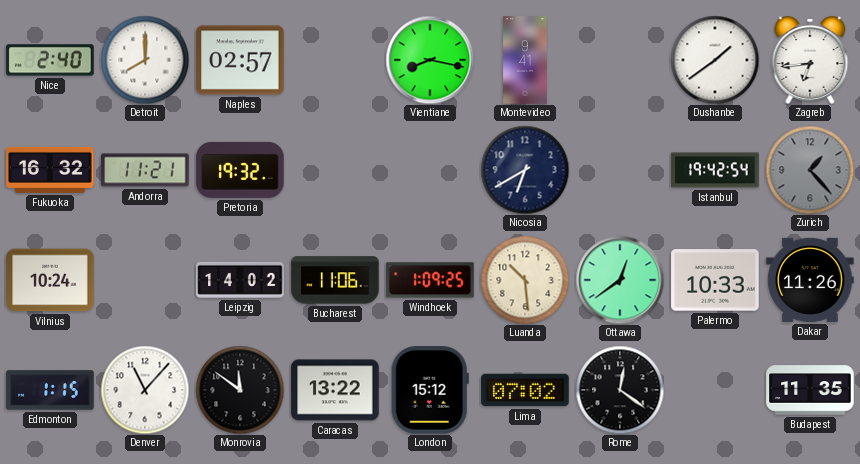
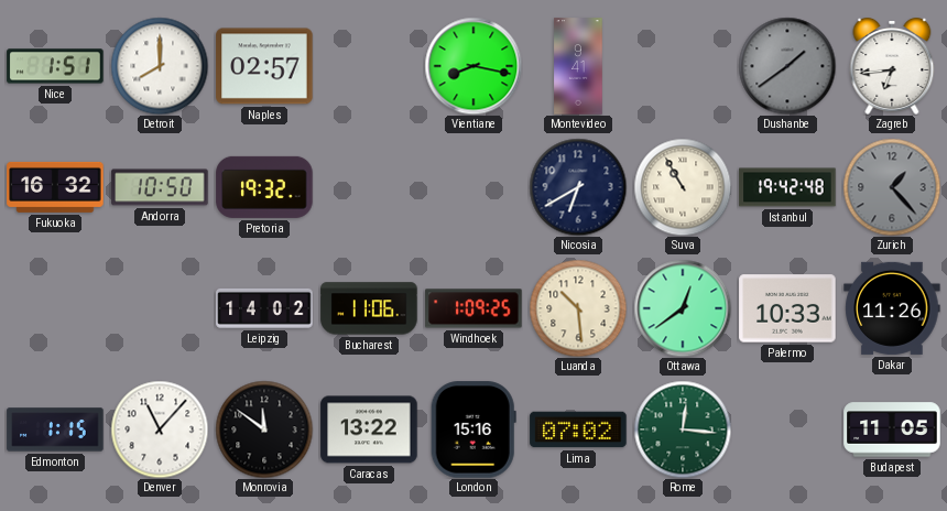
Nice: 2:40 -> 1:51
Dushanbe dial: white -> grey
Andorra: 11:21 -> 10:50
Suva: none -> 10:55
Istanbul: 19:42:54 -> 19:42:48
Vilnius: 10:24 -> none
London: 15:12 -> 15:16
Rome: 12:21 -> 12:16
Rome dial: black -> green
Budapest: 11:35 -> 11:05
